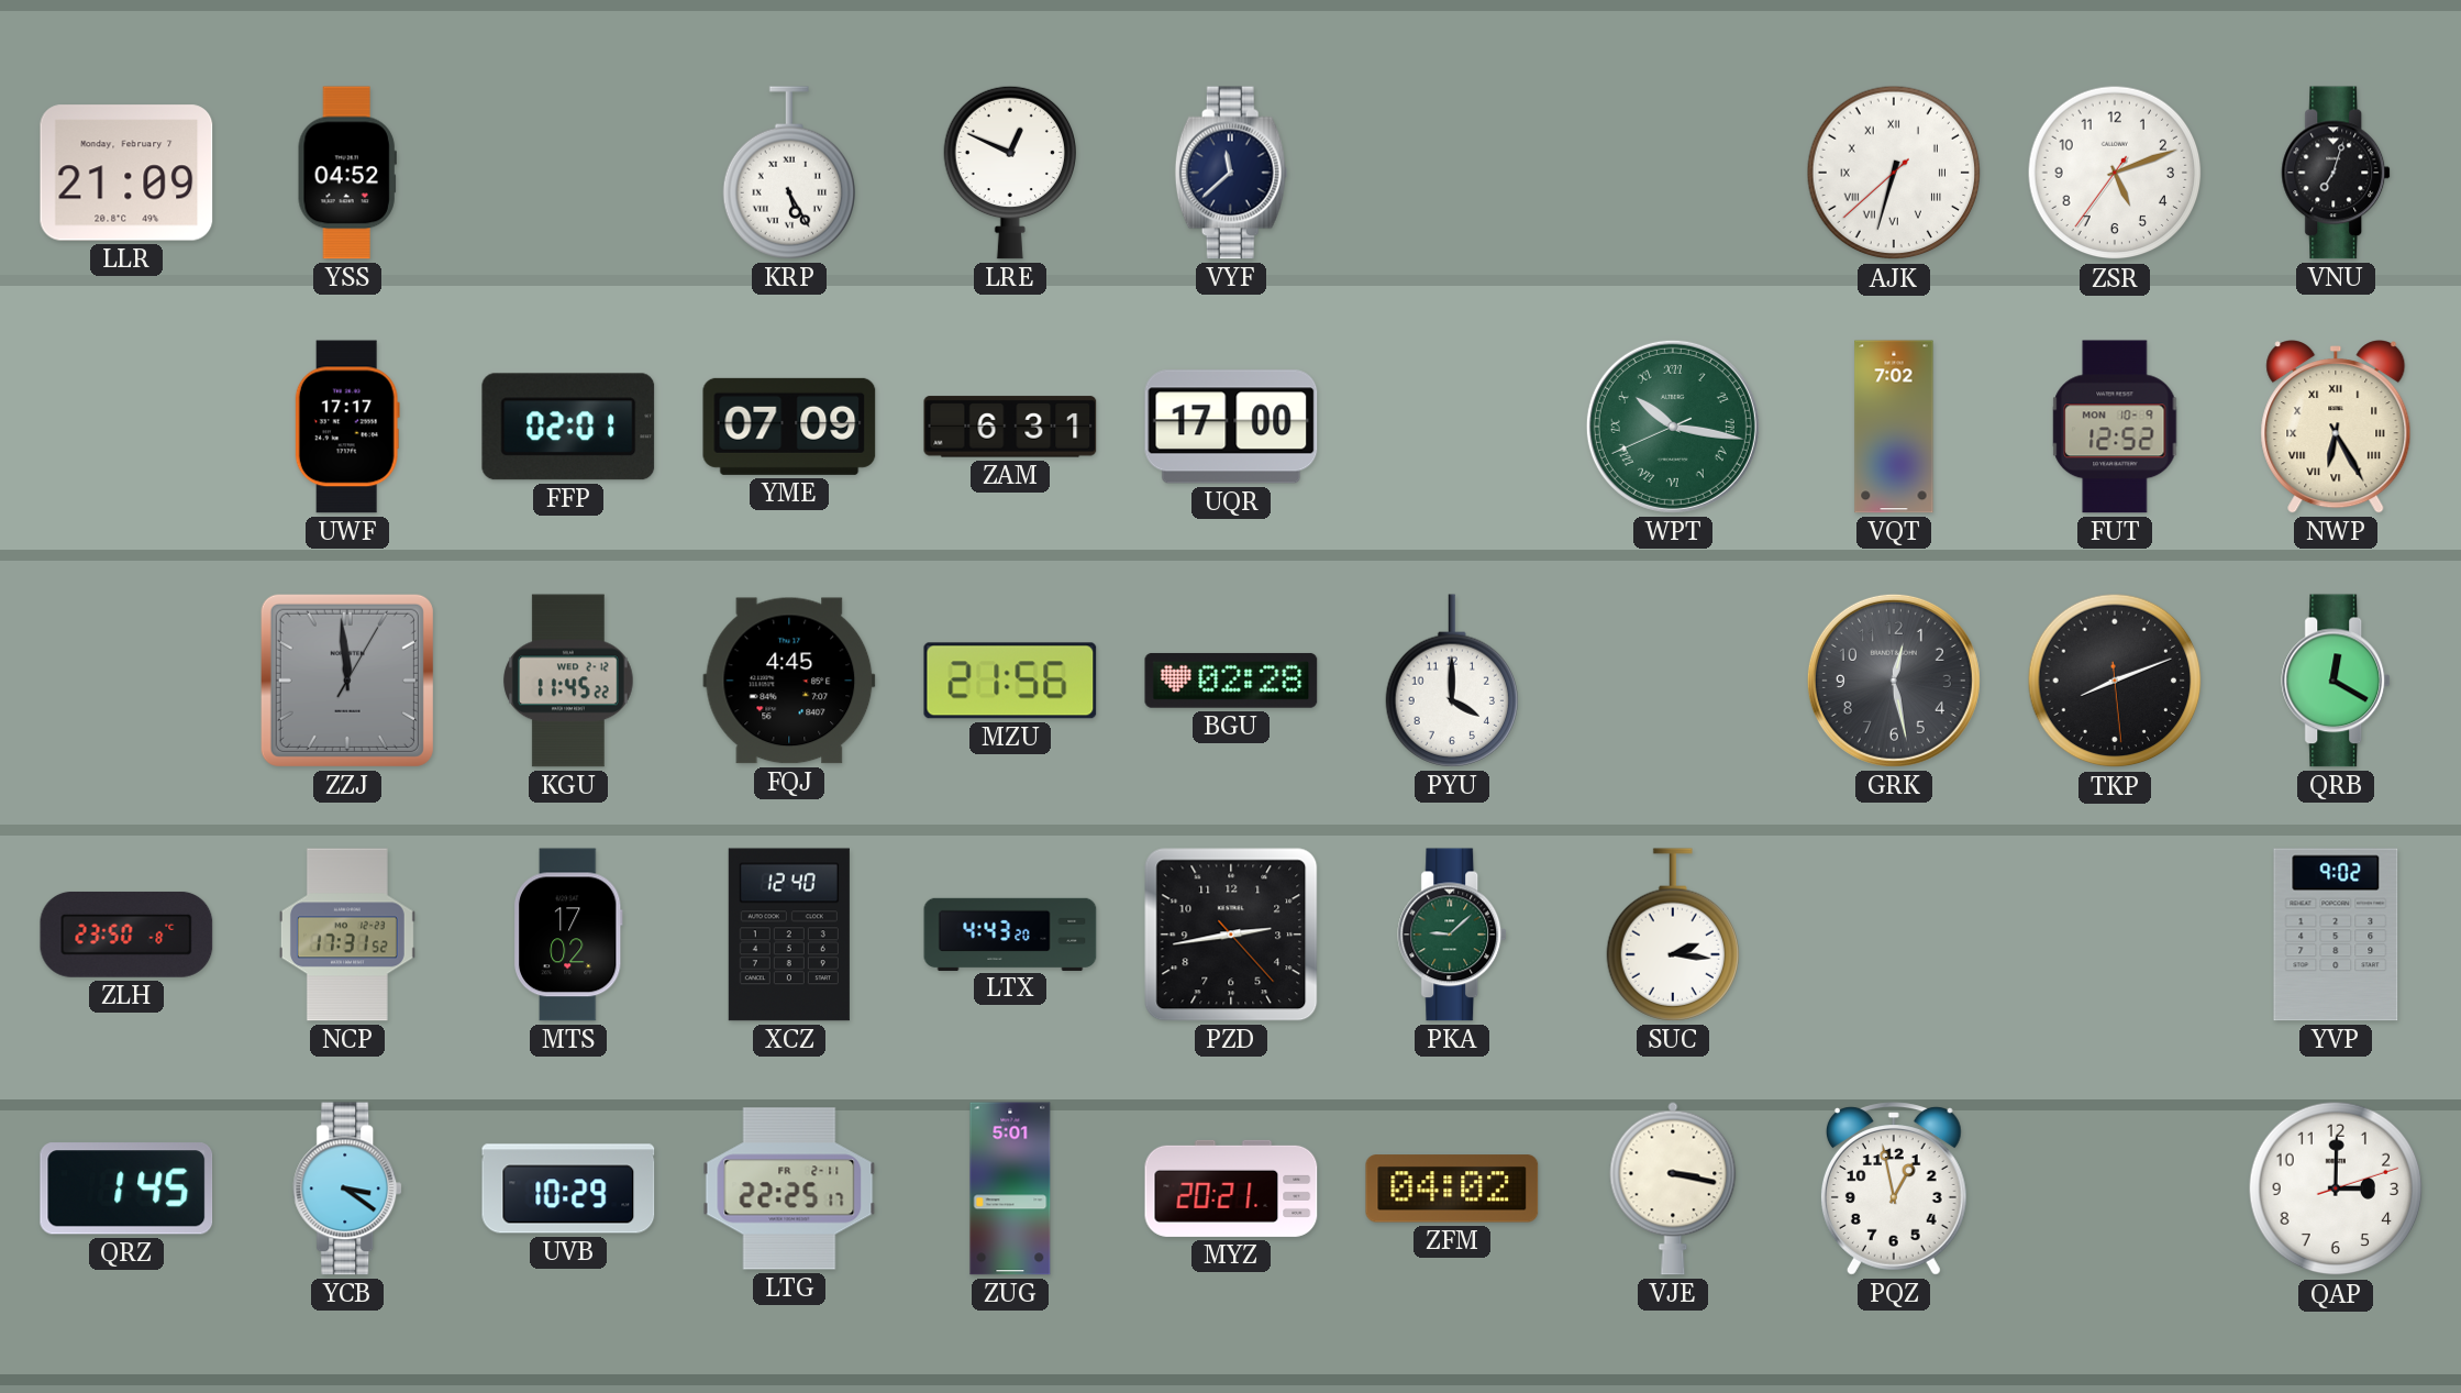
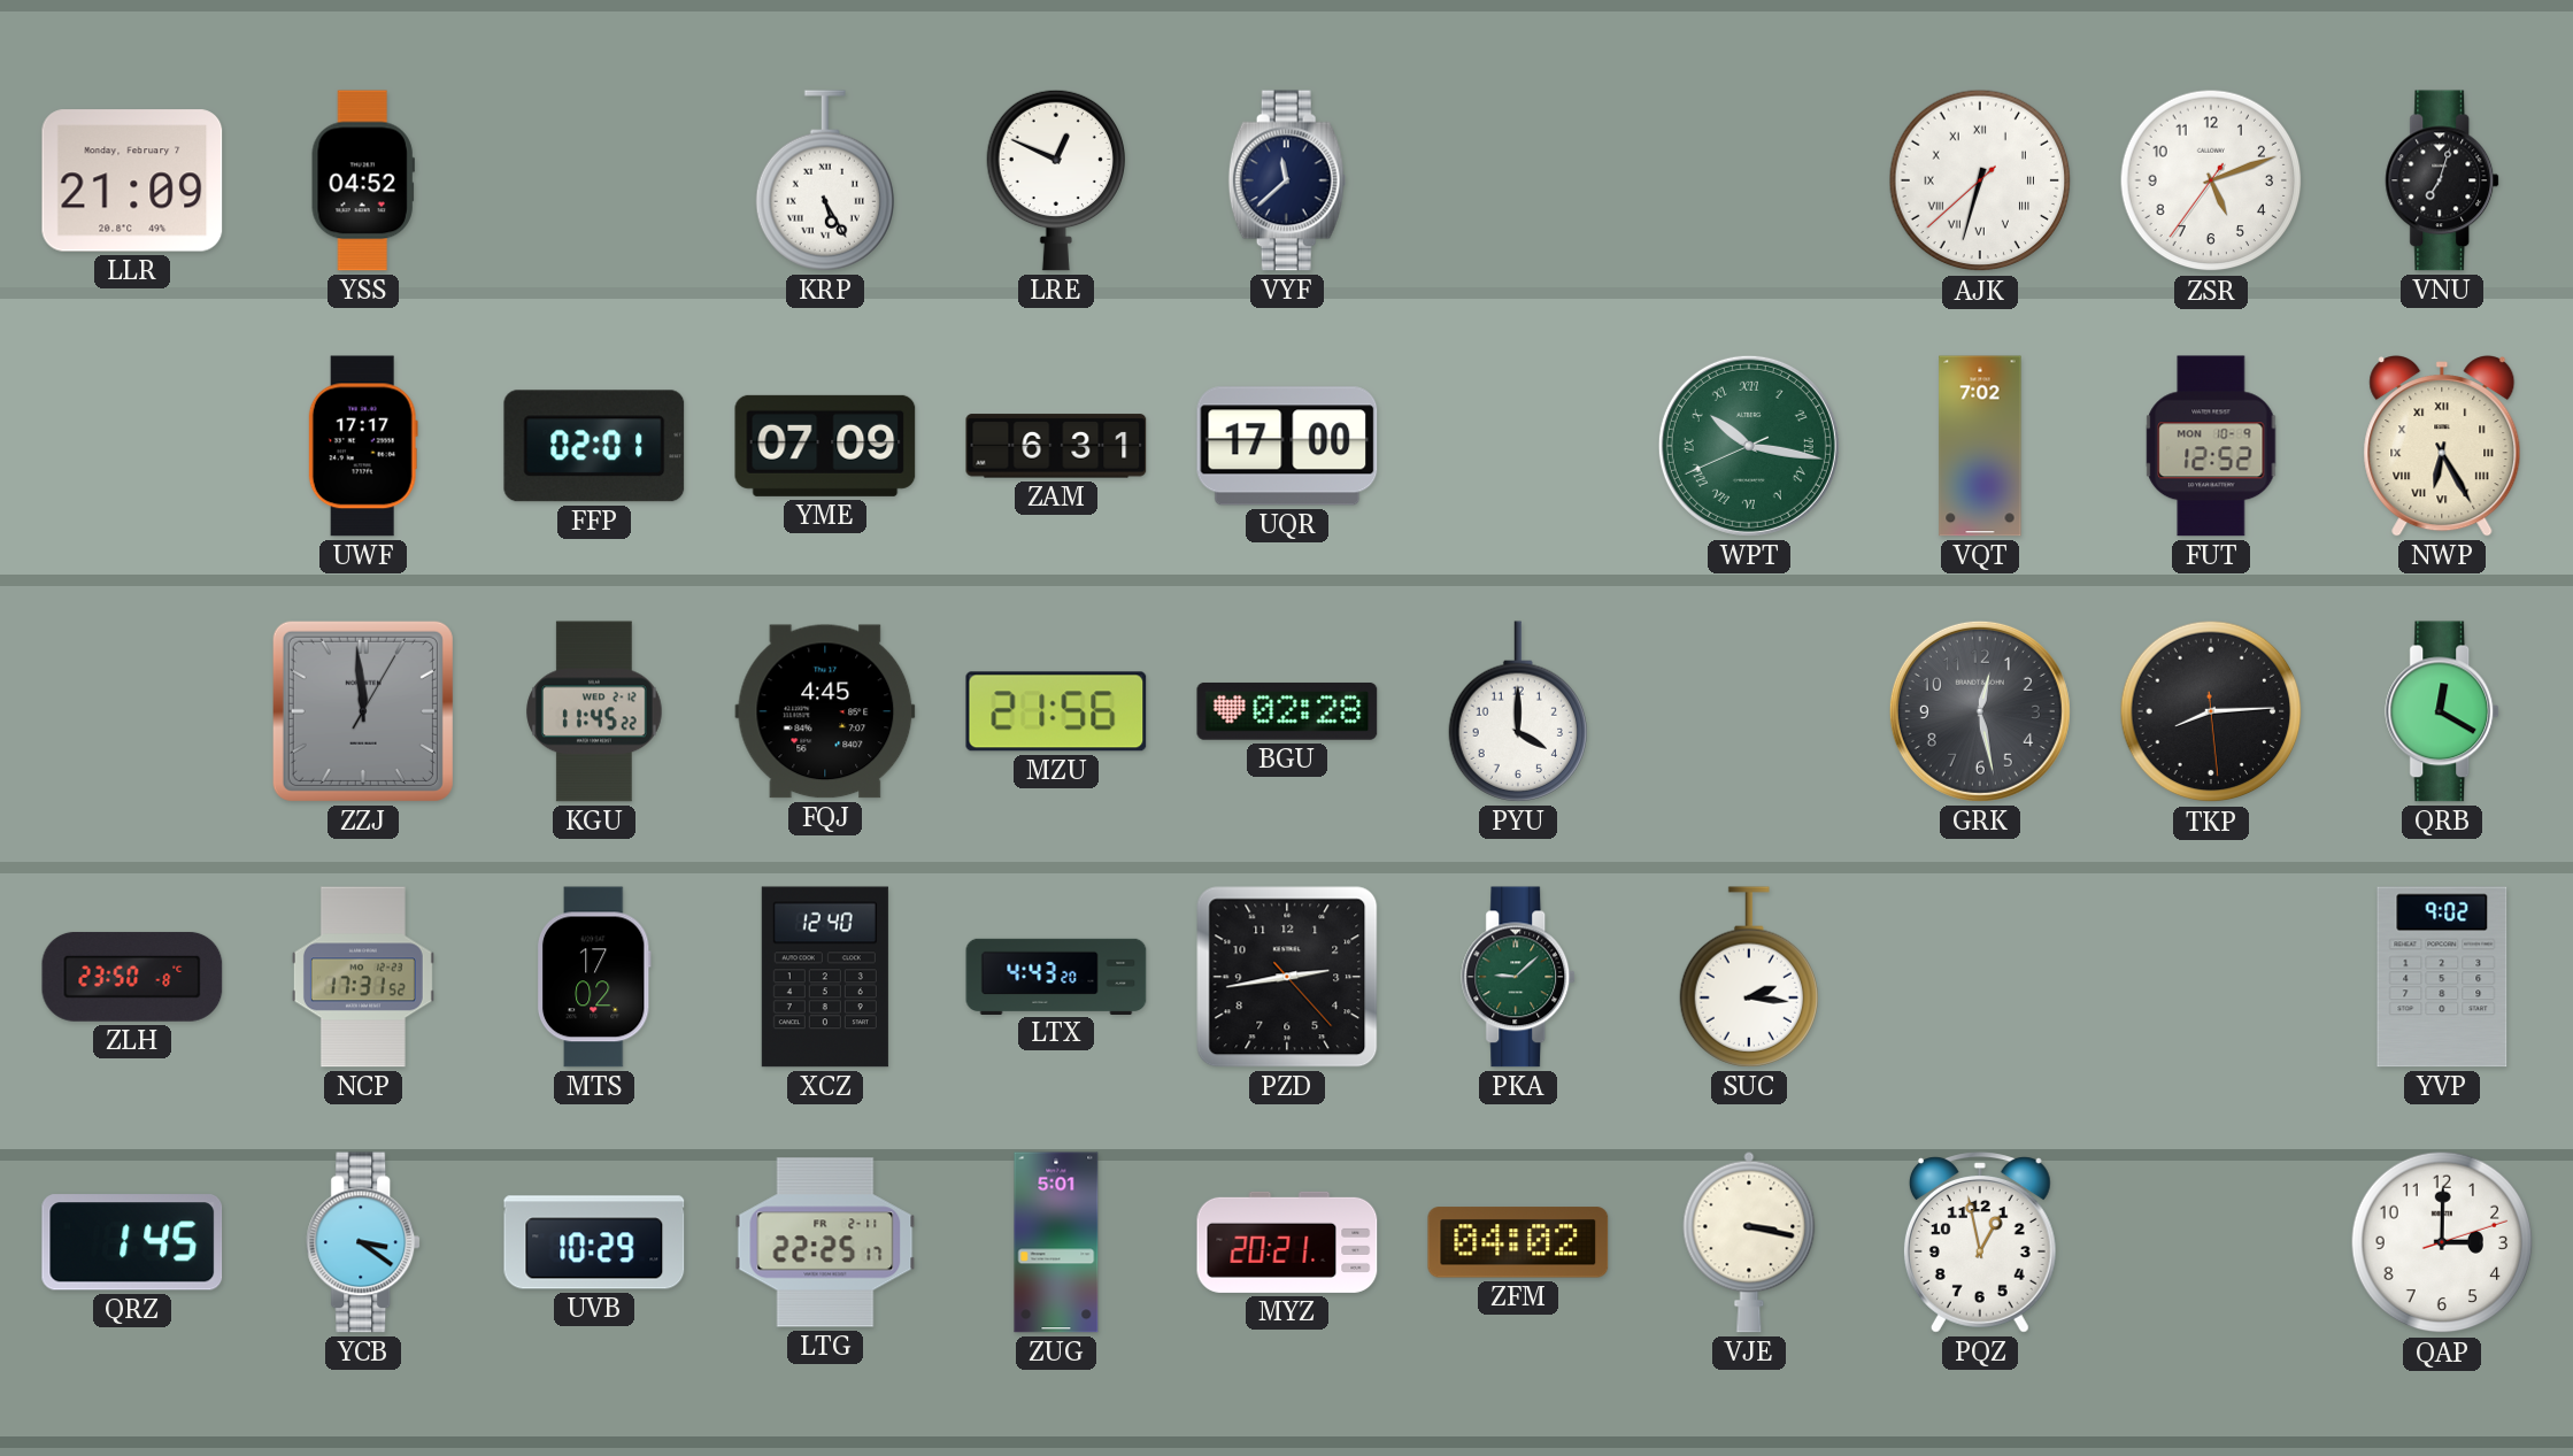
TKP: 8:11 -> 8:14
